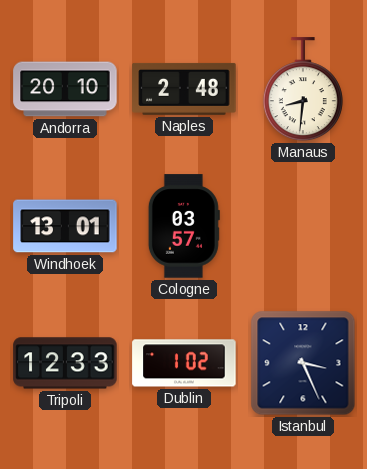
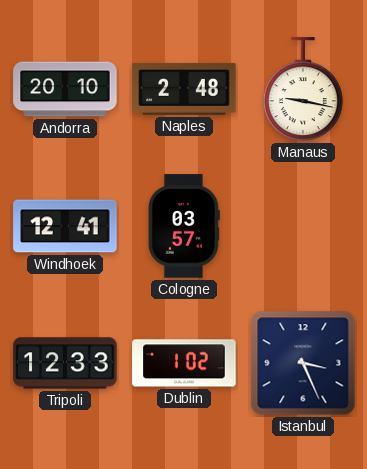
Manaus: 8:31 -> 9:17
Windhoek: 13:01 -> 12:41
